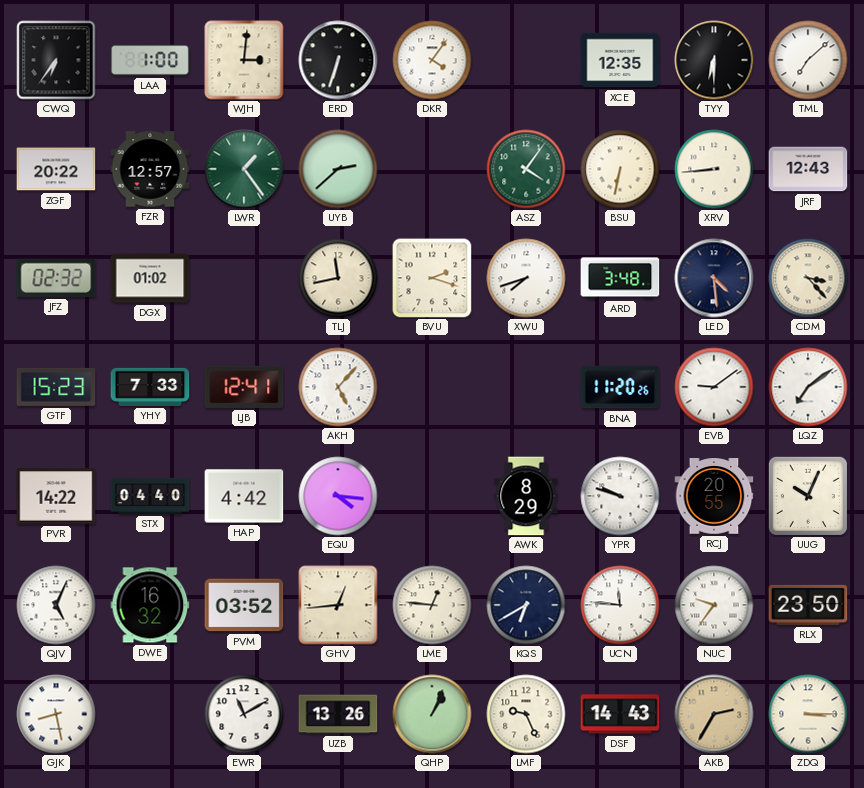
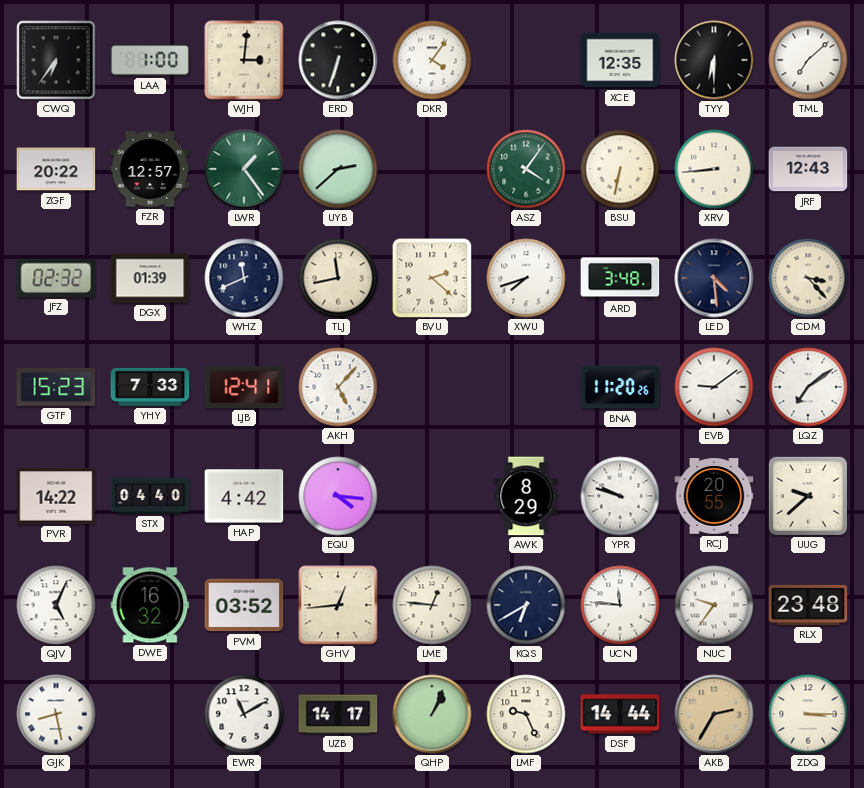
DGX: 01:02 -> 01:39
WHZ: none -> 11:41
BVU: 2:18 -> 2:22
UUG: 10:04 -> 9:38
RLX: 23:50 -> 23:48
UZB: 13:26 -> 14:17
DSF: 14:43 -> 14:44
